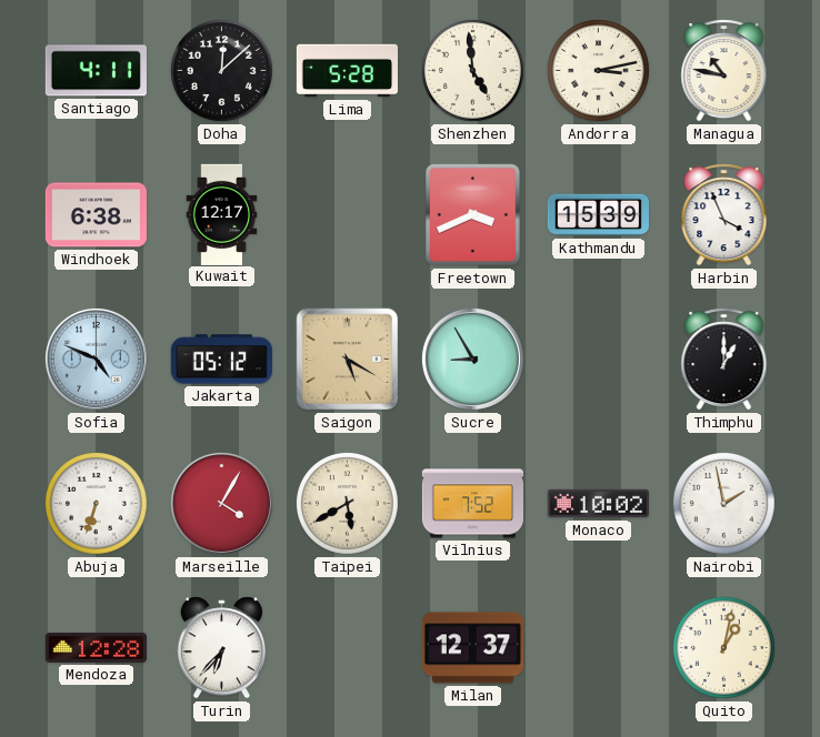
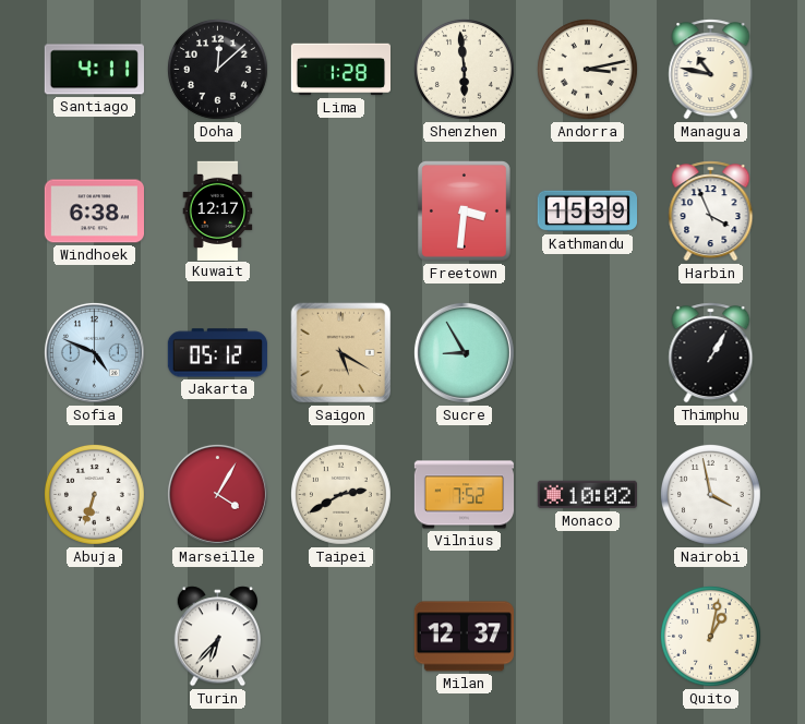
Lima: 5:28 -> 1:28
Shenzhen: 4:59 -> 5:59
Freetown: 3:41 -> 3:31
Thimphu: 1:00 -> 1:05
Taipei: 5:40 -> 2:40
Nairobi: 1:58 -> 3:58
Mendoza: 12:28 -> none
